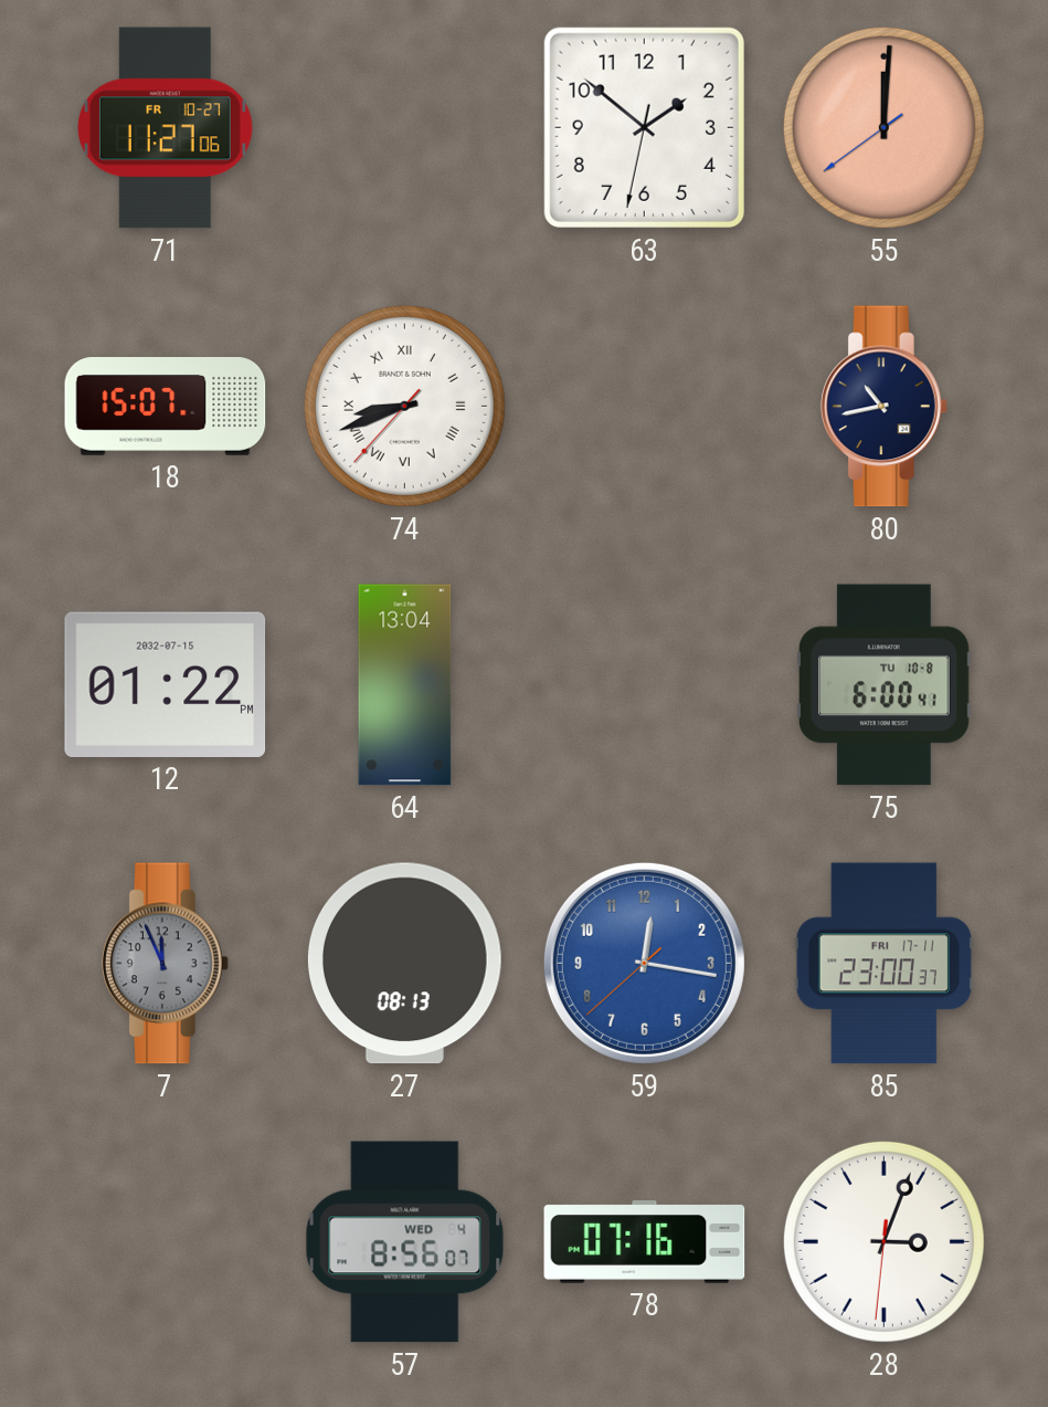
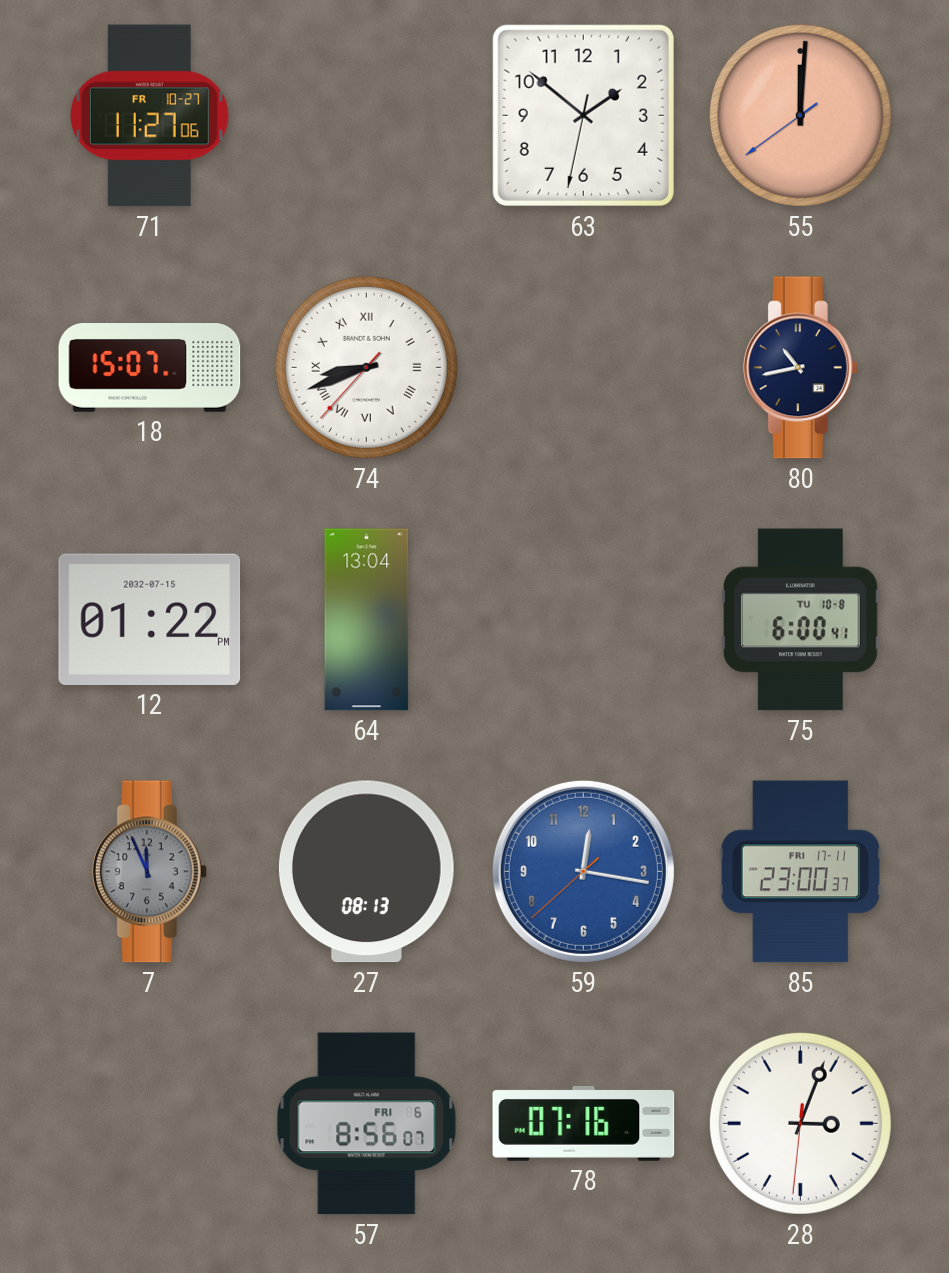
57 date: WED 4 -> FRI 6
